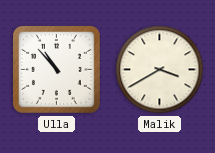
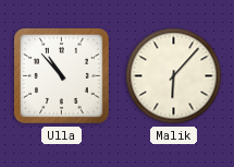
Malik: 3:40 -> 6:07
